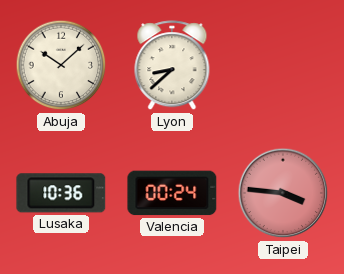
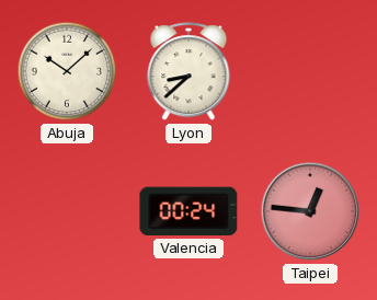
Lusaka: 10:36 -> none
Taipei: 3:46 -> 12:46
